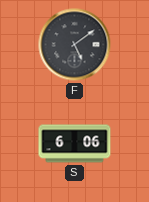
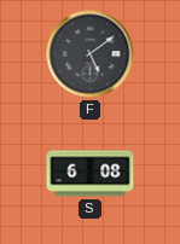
S: 6:06 -> 6:08
